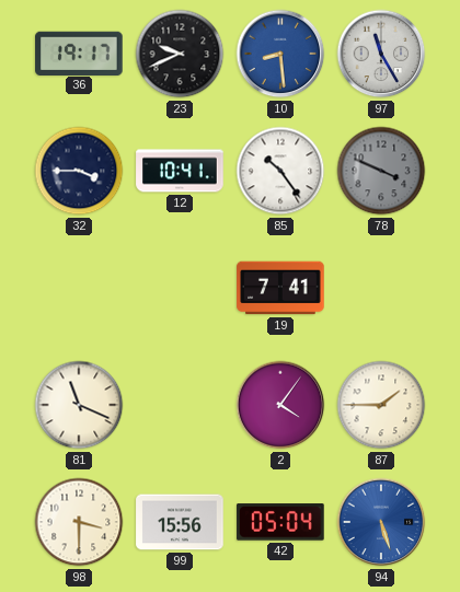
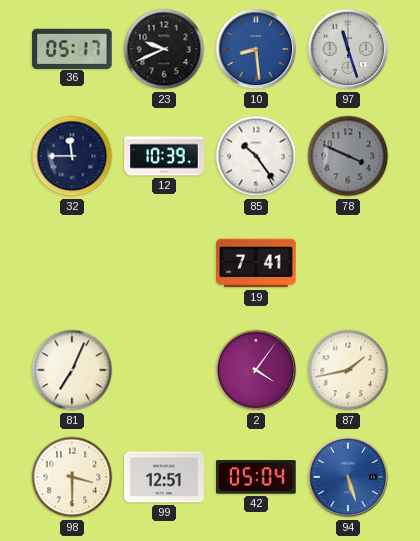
36: 19:17 -> 05:17
97: 11:25 -> 11:27
32: 3:45 -> 11:45
12: 10:41 -> 10:39
81: 11:19 -> 7:04
87: 1:45 -> 1:43
99: 15:56 -> 12:51
